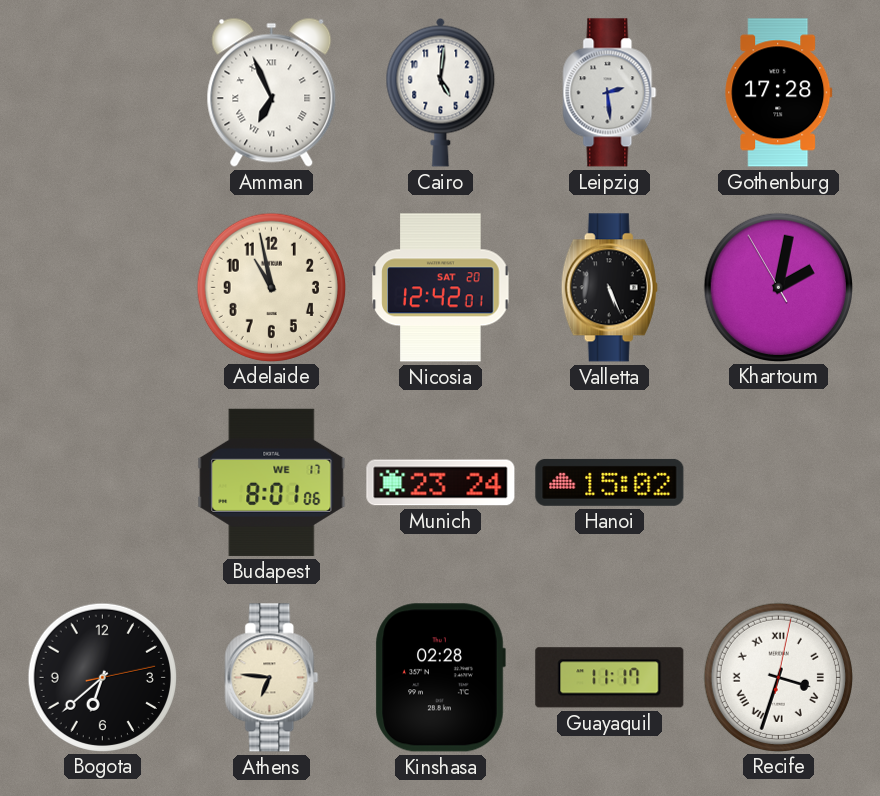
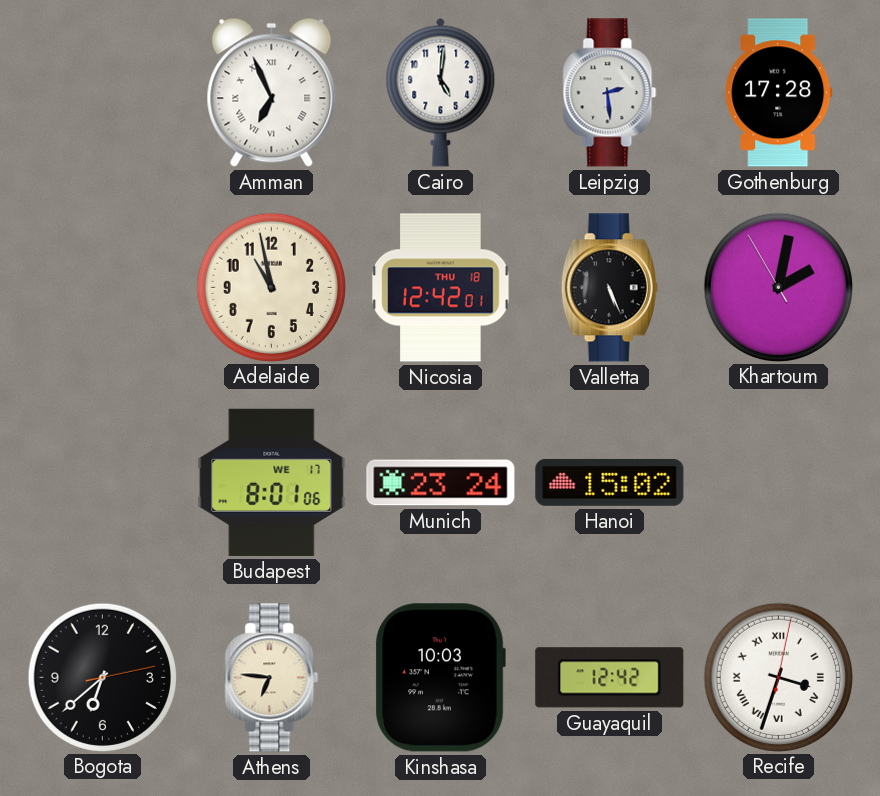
Nicosia date: SAT 20 -> THU 18
Kinshasa: 02:28 -> 10:03
Guayaquil: 11:17 -> 12:42
